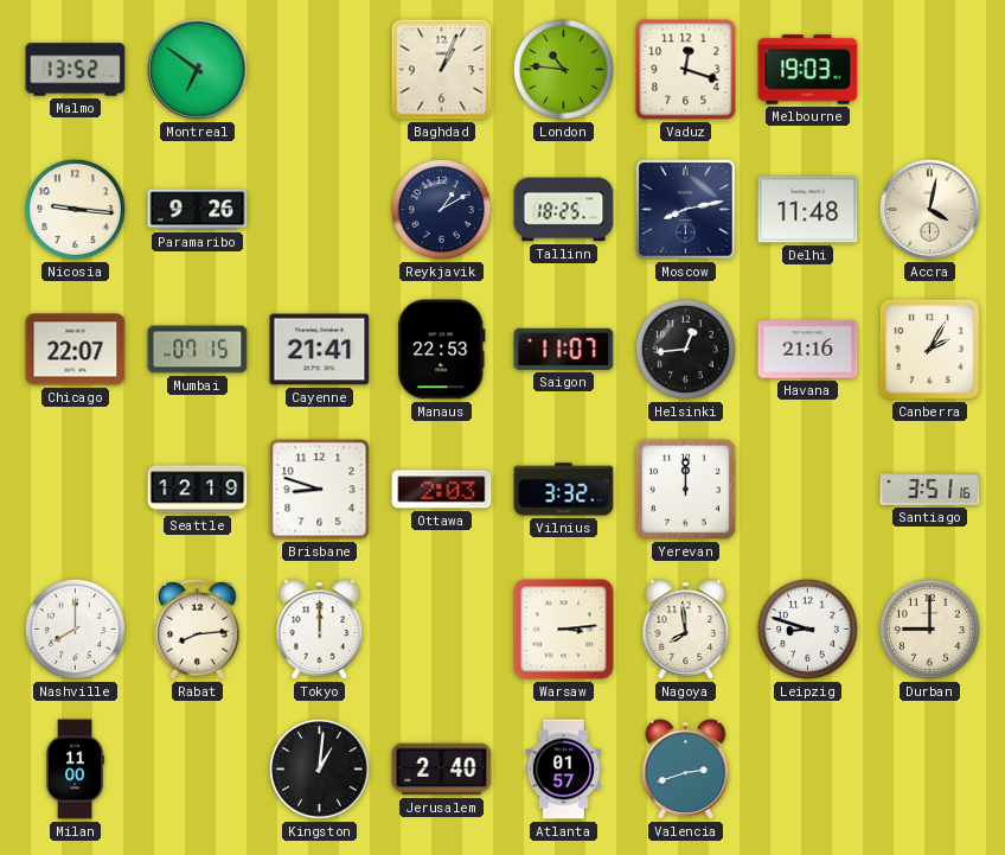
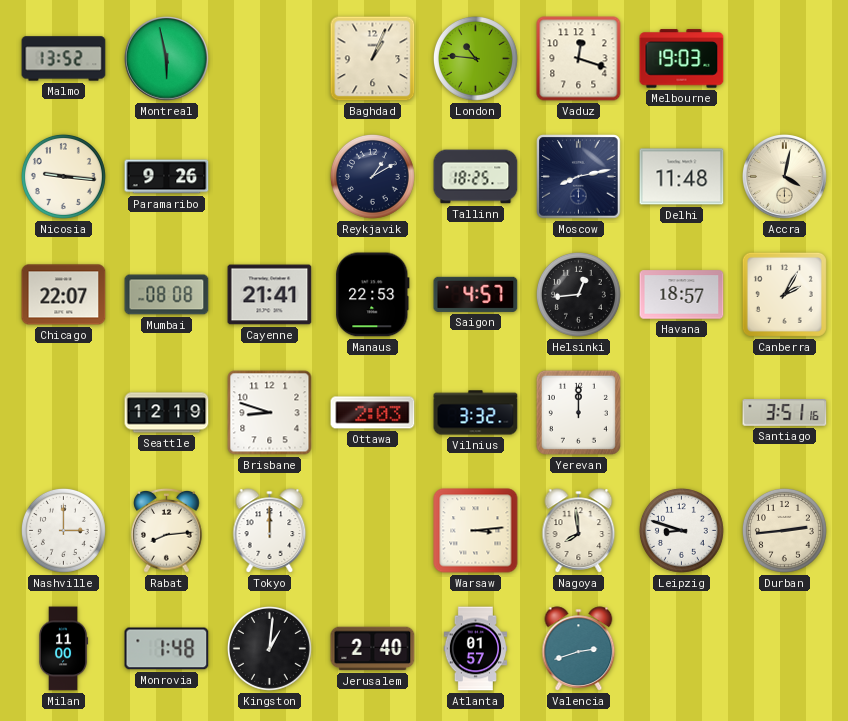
Montreal: 6:51 -> 5:58
Mumbai: 07:15 -> 08:08
Saigon: 11:07 -> 4:57
Havana: 21:16 -> 18:57
Nashville: 8:00 -> 3:00
Durban: 9:00 -> 2:44
Monrovia: none -> 1:48
